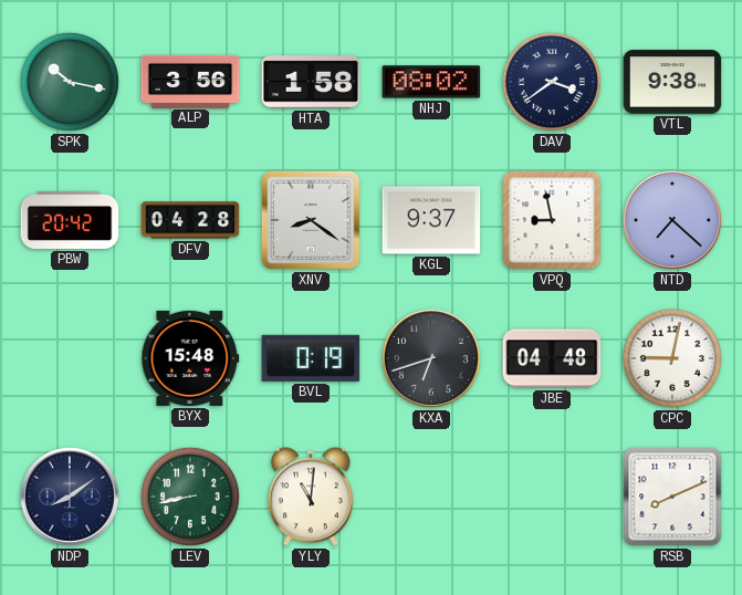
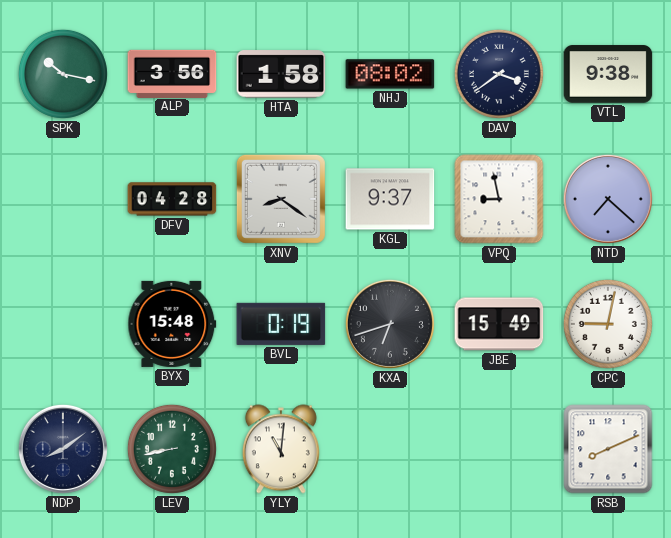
PBW: 20:42 -> none
JBE: 04:48 -> 15:49
